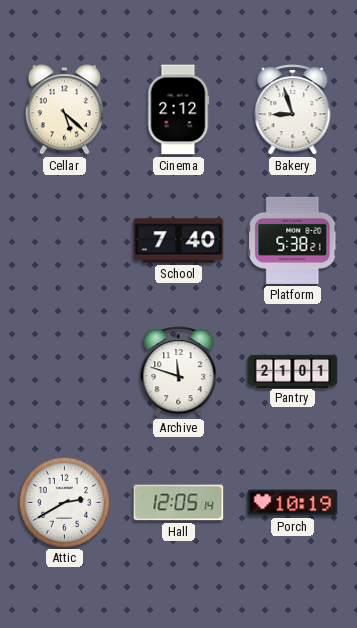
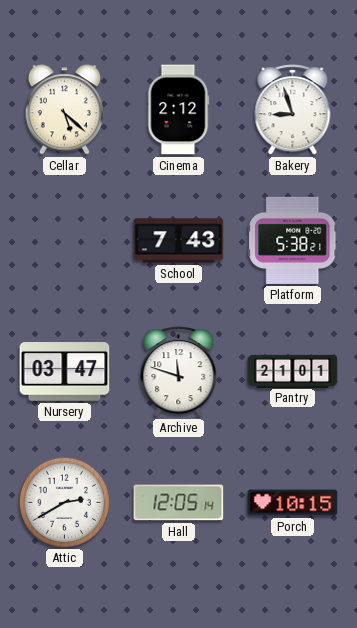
School: 7:40 -> 7:43
Nursery: none -> 03:47
Porch: 10:19 -> 10:15
